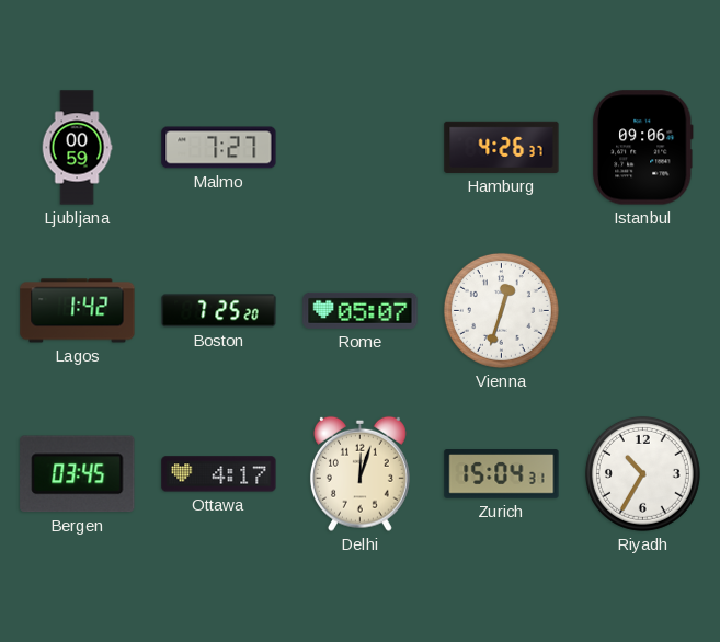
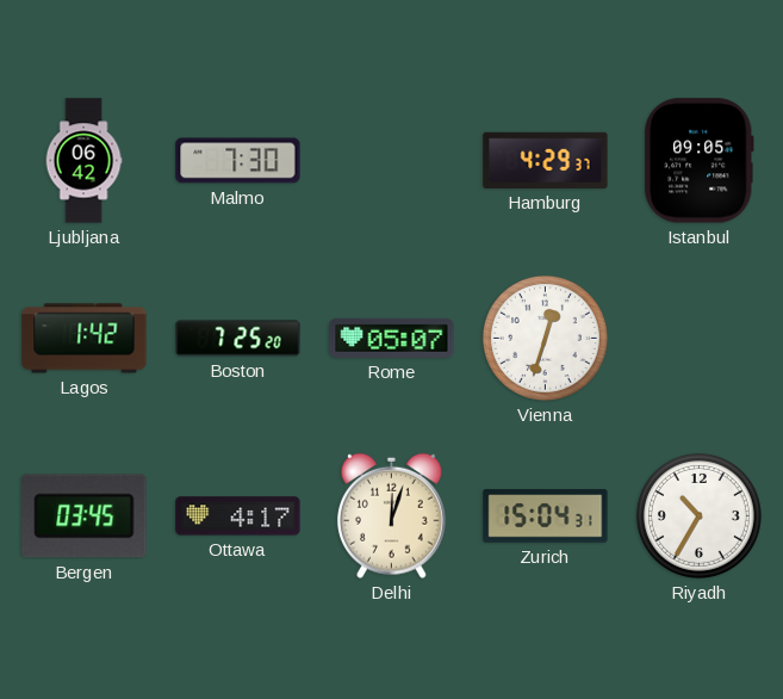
Ljubljana: 00:59 -> 06:42
Malmo: 7:27 -> 7:30
Hamburg: 4:26 -> 4:29
Istanbul: 09:06 -> 09:05
